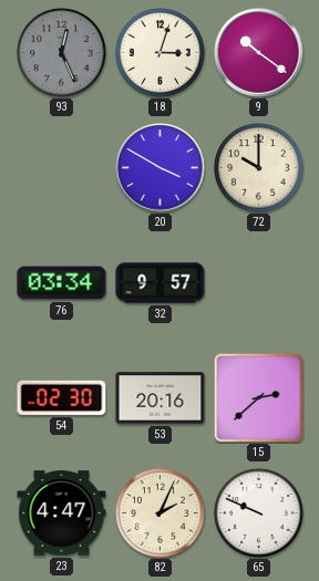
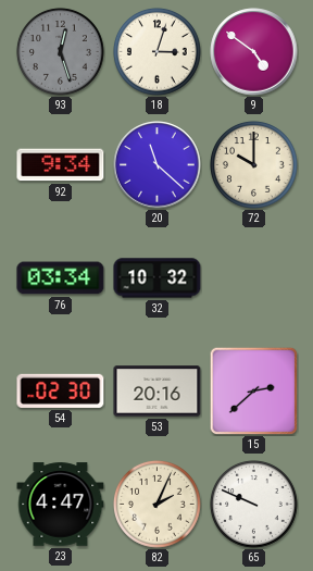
93: 12:26 -> 12:27
9: 10:21 -> 4:51
92: none -> 9:34
20: 3:50 -> 11:22
32: 9:57 -> 10:32
